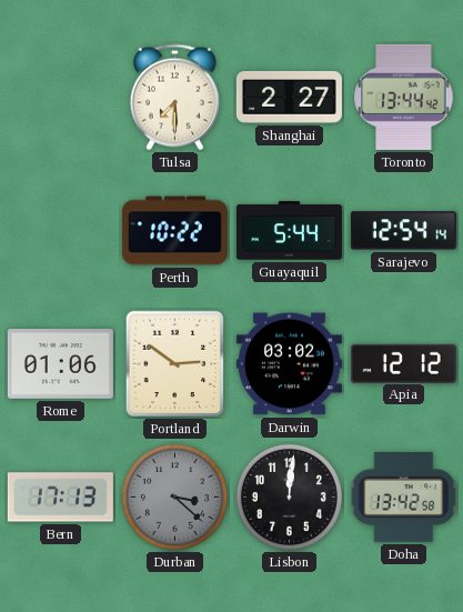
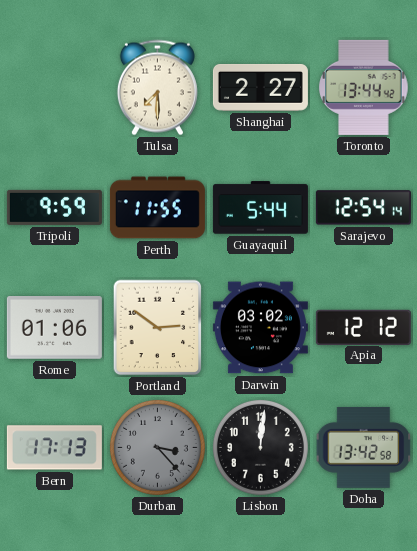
Tripoli: none -> 9:59
Perth: 10:22 -> 11:55
Durban: 3:22 -> 3:23
